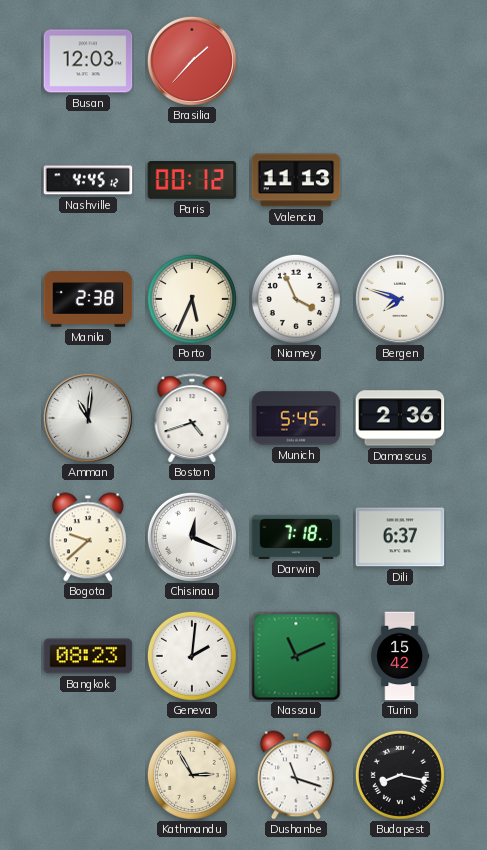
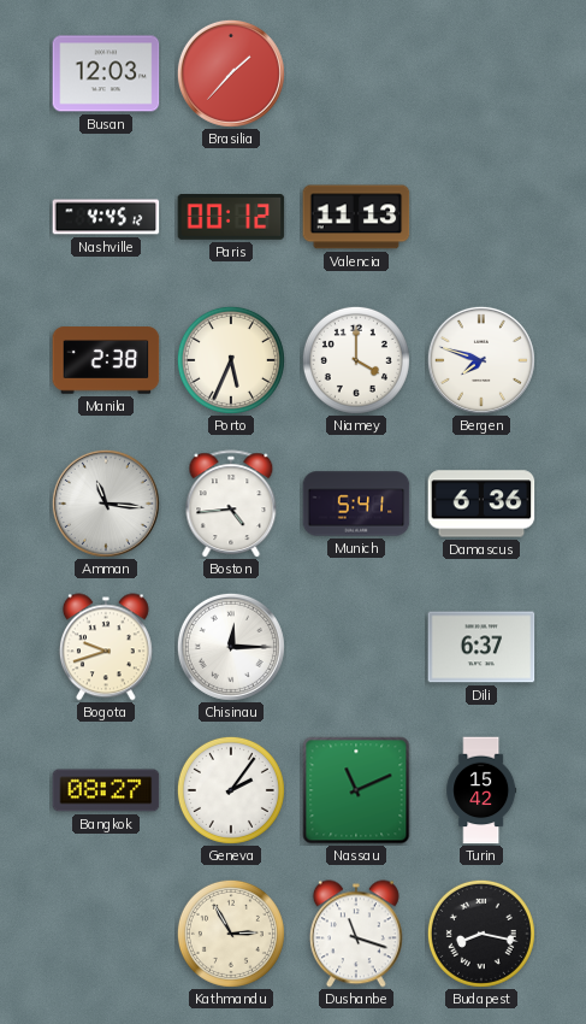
Niamey: 3:56 -> 4:00
Amman: 11:01 -> 11:16
Boston: 4:42 -> 4:44
Munich: 5:45 -> 5:41
Damascus: 2:36 -> 6:36
Bogota: 9:38 -> 9:42
Chisinau: 12:19 -> 12:15
Darwin: 7:18 -> none
Bangkok: 08:23 -> 08:27
Geneva: 2:01 -> 2:06
